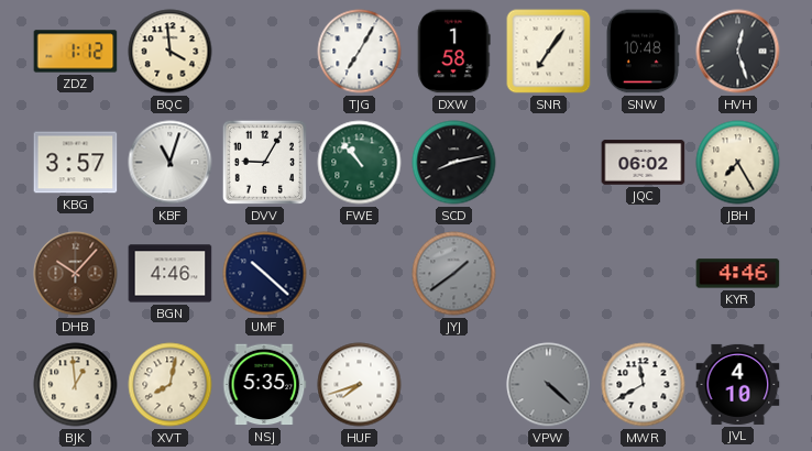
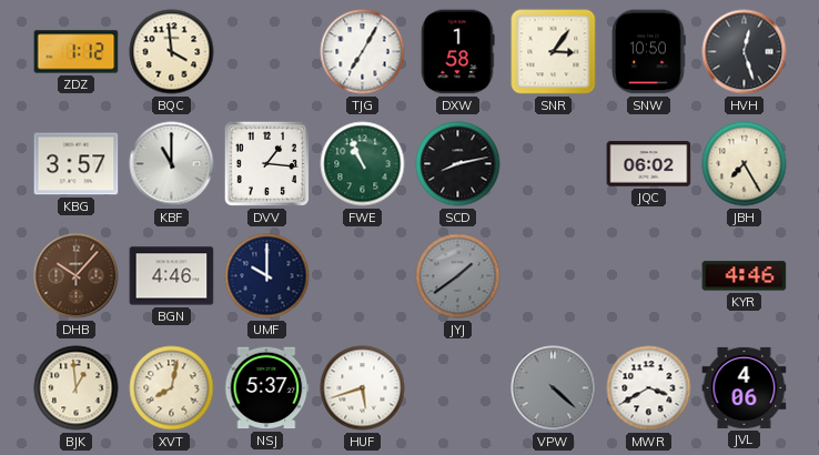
SNR: 7:06 -> 3:06
SNW: 10:48 -> 10:50
KBF: 11:03 -> 11:00
DVV: 9:05 -> 1:16
FWE: 10:53 -> 10:56
UMF: 10:22 -> 10:00
NSJ: 5:35 -> 5:37
HUF: 7:42 -> 5:42
MWR: 11:40 -> 3:40
JVL: 4:10 -> 4:06
